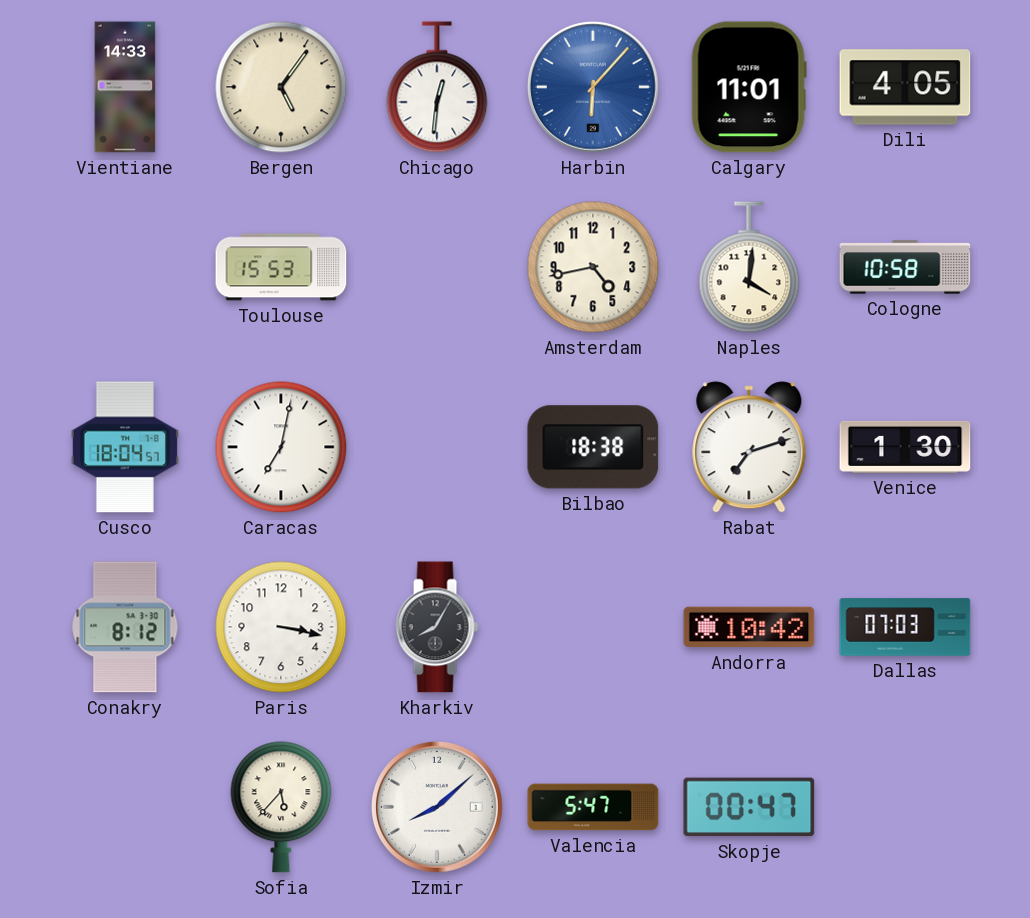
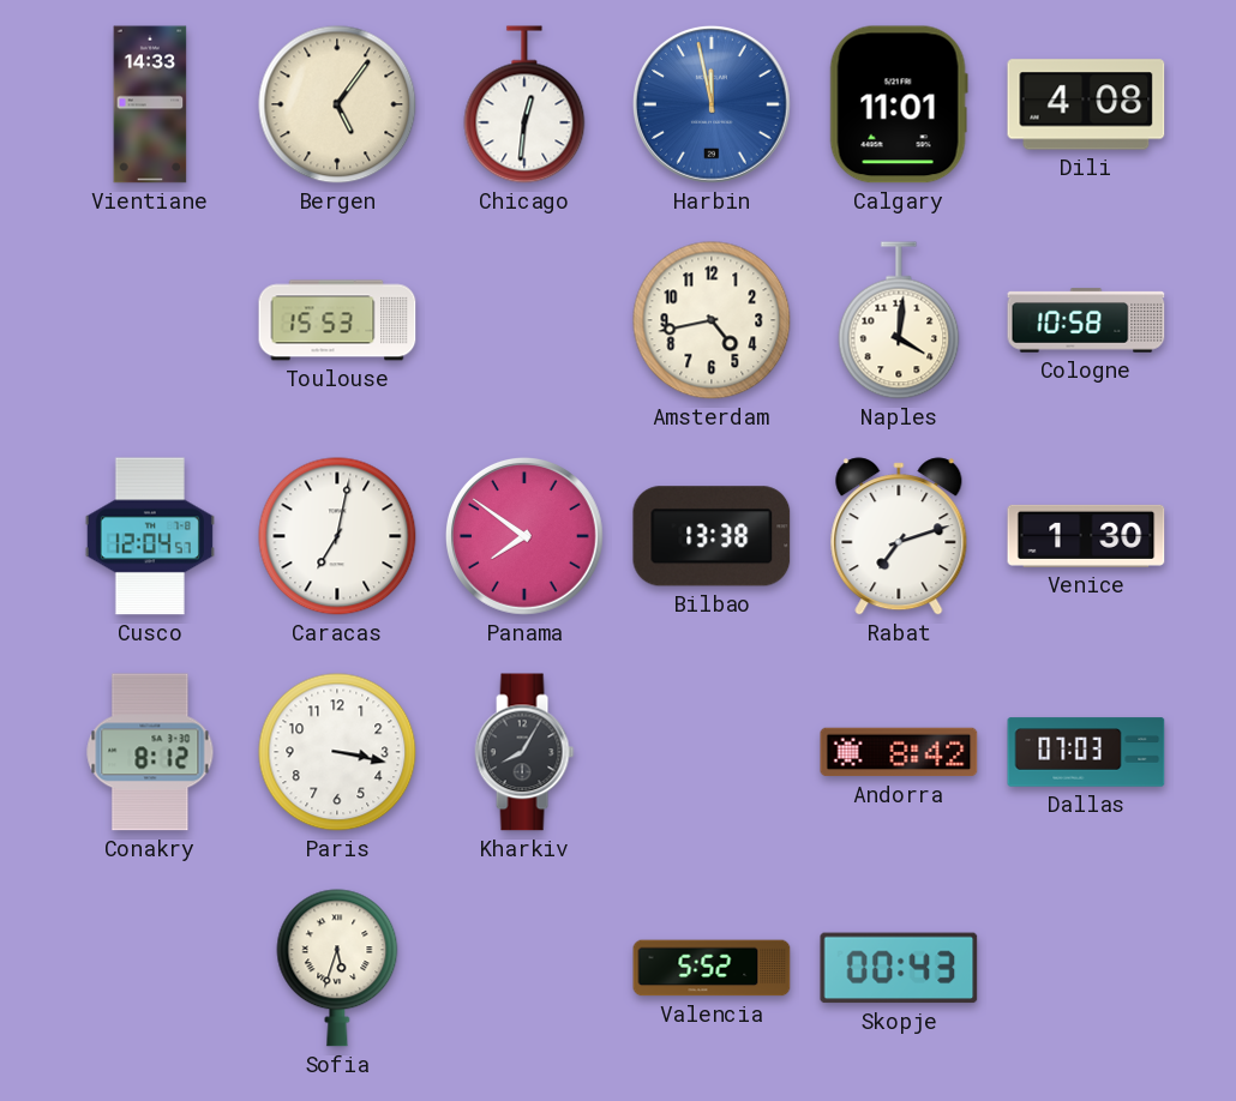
Harbin: 6:07 -> 11:58
Dili: 4:05 -> 4:08
Cusco: 18:04 -> 12:04
Panama: none -> 7:51
Bilbao: 18:38 -> 13:38
Andorra: 10:42 -> 8:42
Sofia: 5:37 -> 5:33
Izmir: 8:08 -> none
Valencia: 5:47 -> 5:52
Skopje: 00:47 -> 00:43
